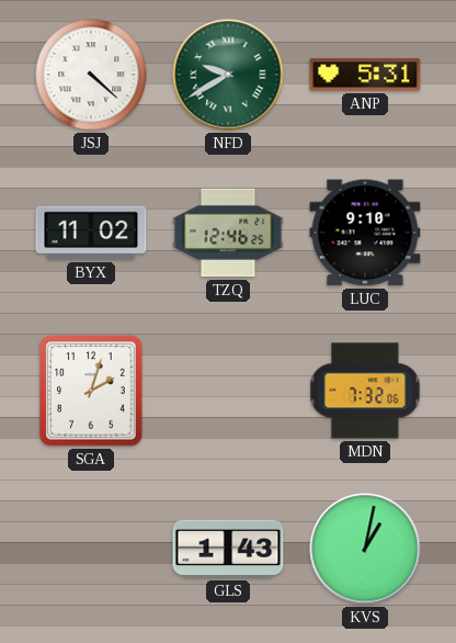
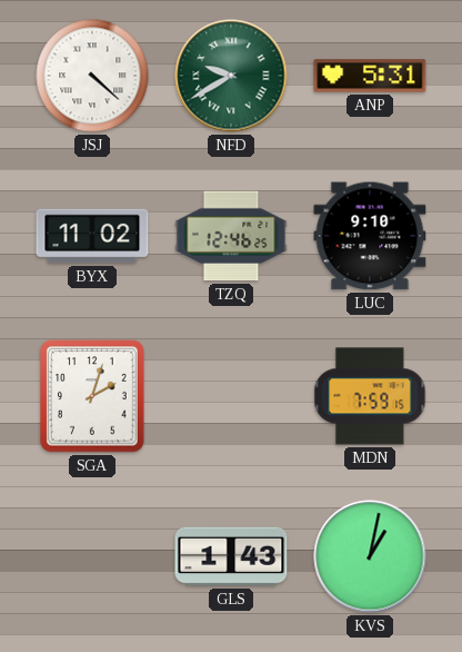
MDN: 7:32 -> 7:59
